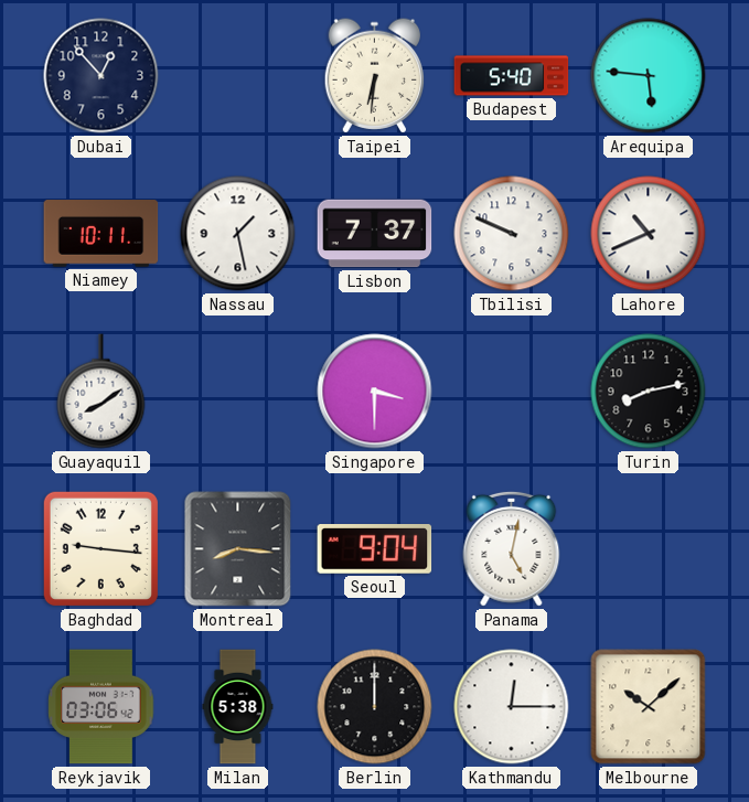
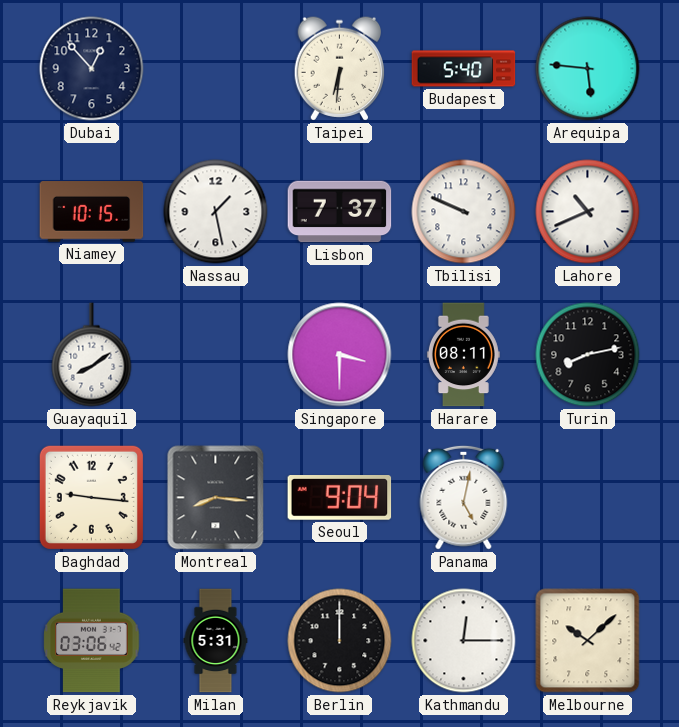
Niamey: 10:11 -> 10:15
Harare: none -> 08:11
Milan: 5:38 -> 5:31
